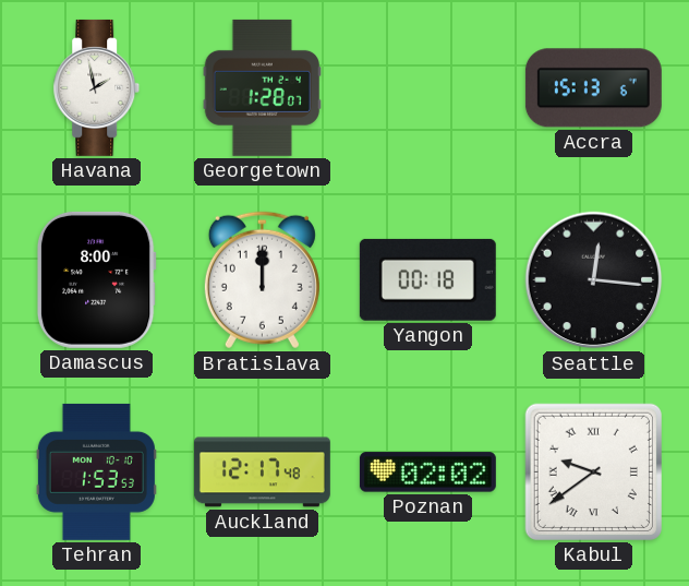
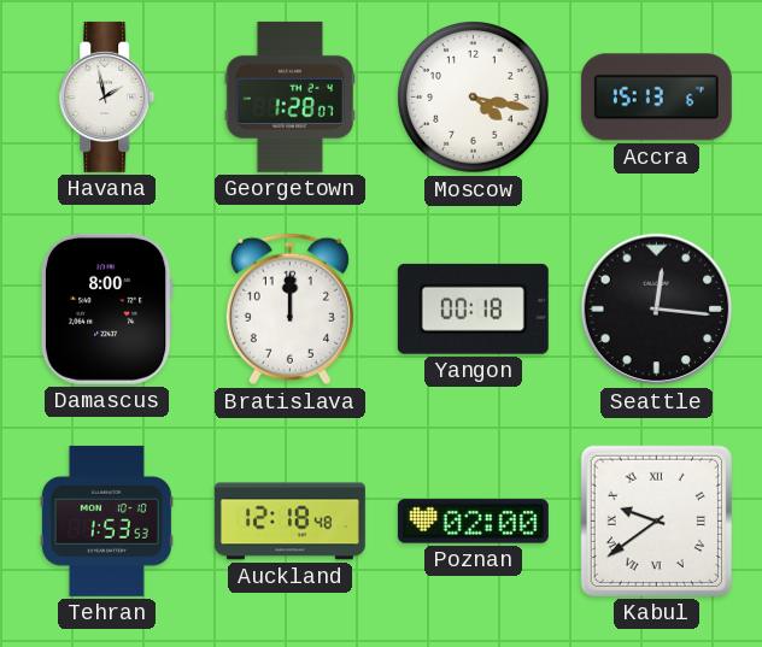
Moscow: none -> 4:17
Auckland: 12:17 -> 12:18
Poznan: 02:02 -> 02:00
